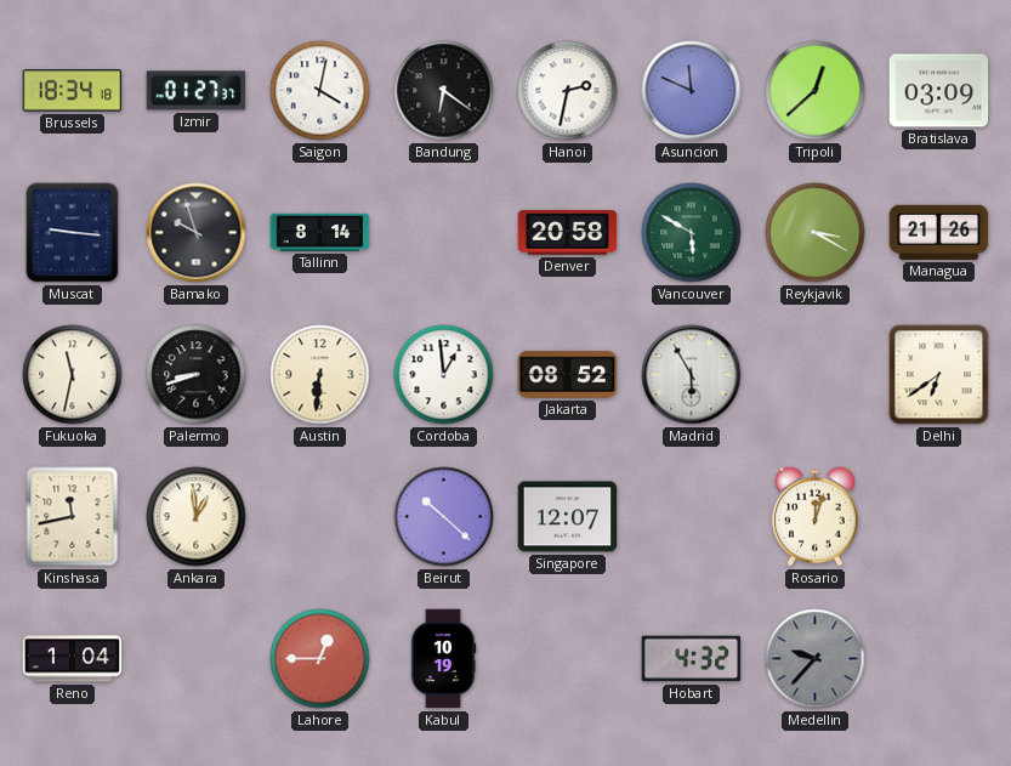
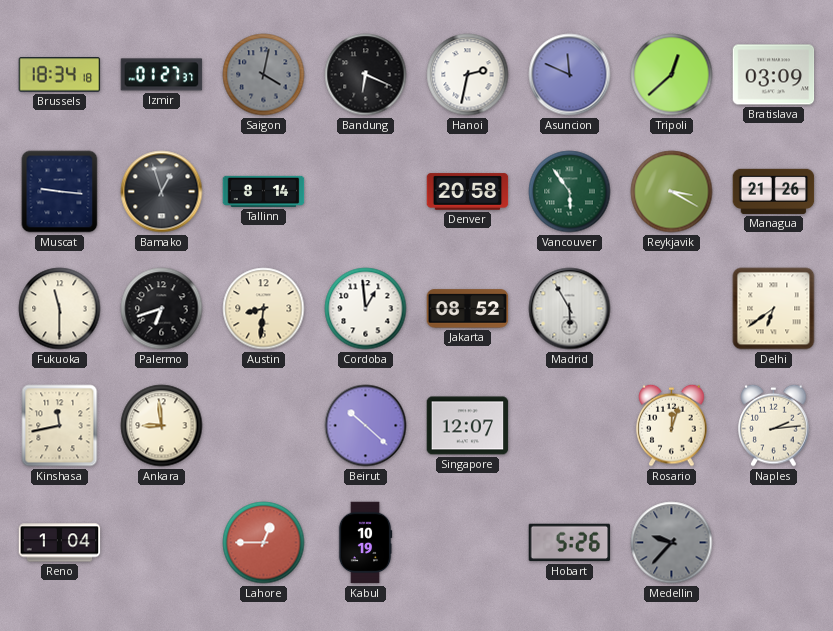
Saigon dial: white -> grey
Bandung: 6:21 -> 6:19
Bamako: 9:57 -> 12:57
Vancouver: 5:50 -> 5:54
Fukuoka: 11:32 -> 11:30
Palermo: 8:42 -> 6:42
Austin: 6:31 -> 8:31
Ankara: 12:59 -> 8:59
Naples: none -> 2:14
Hobart: 4:32 -> 5:26
